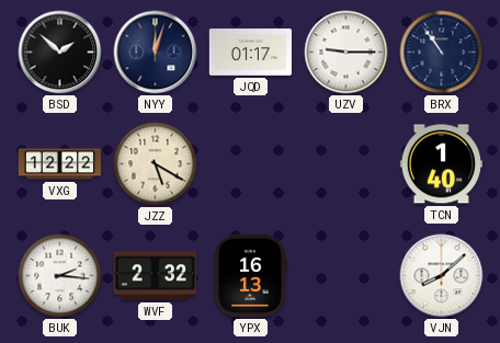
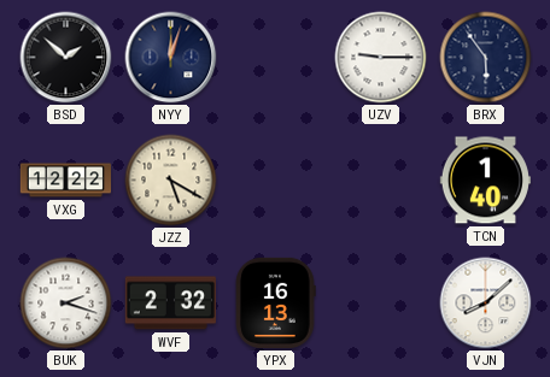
JQD: 01:17 -> none
BRX: 10:54 -> 5:54
BUK: 2:16 -> 2:18
